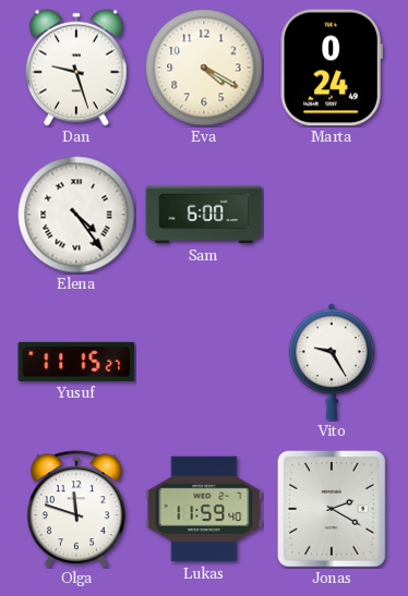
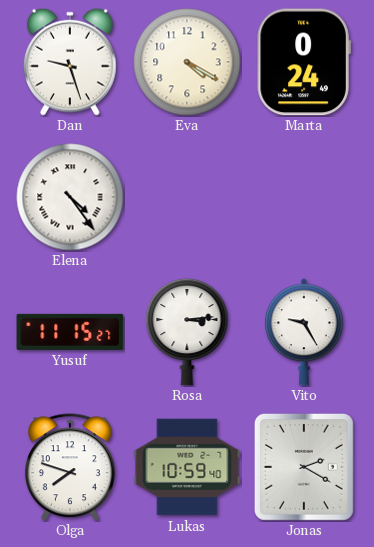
Sam: 6:00 -> none
Rosa: none -> 3:14
Olga: 11:48 -> 7:48
Lukas: 11:59 -> 10:59
